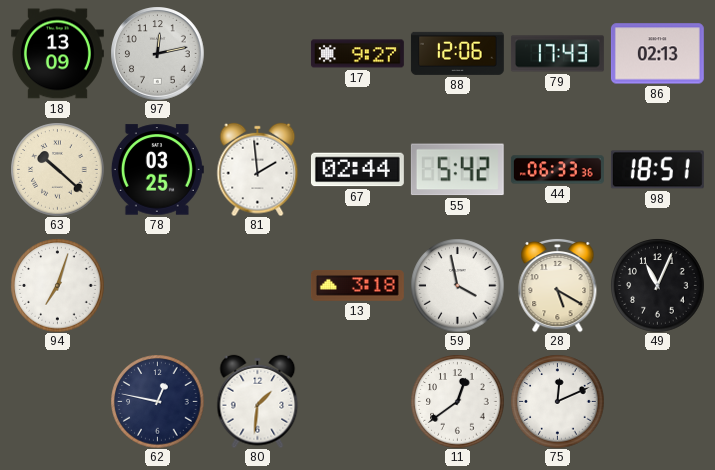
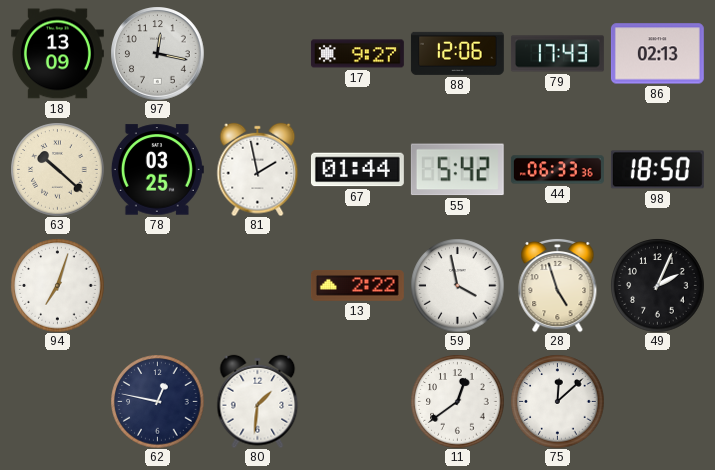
97: 12:13 -> 12:17
81: 1:59 -> 1:58
67: 02:44 -> 01:44
98: 18:51 -> 18:50
13: 3:18 -> 2:22
28: 5:20 -> 4:57
49: 11:04 -> 2:04
75: 12:11 -> 12:08
